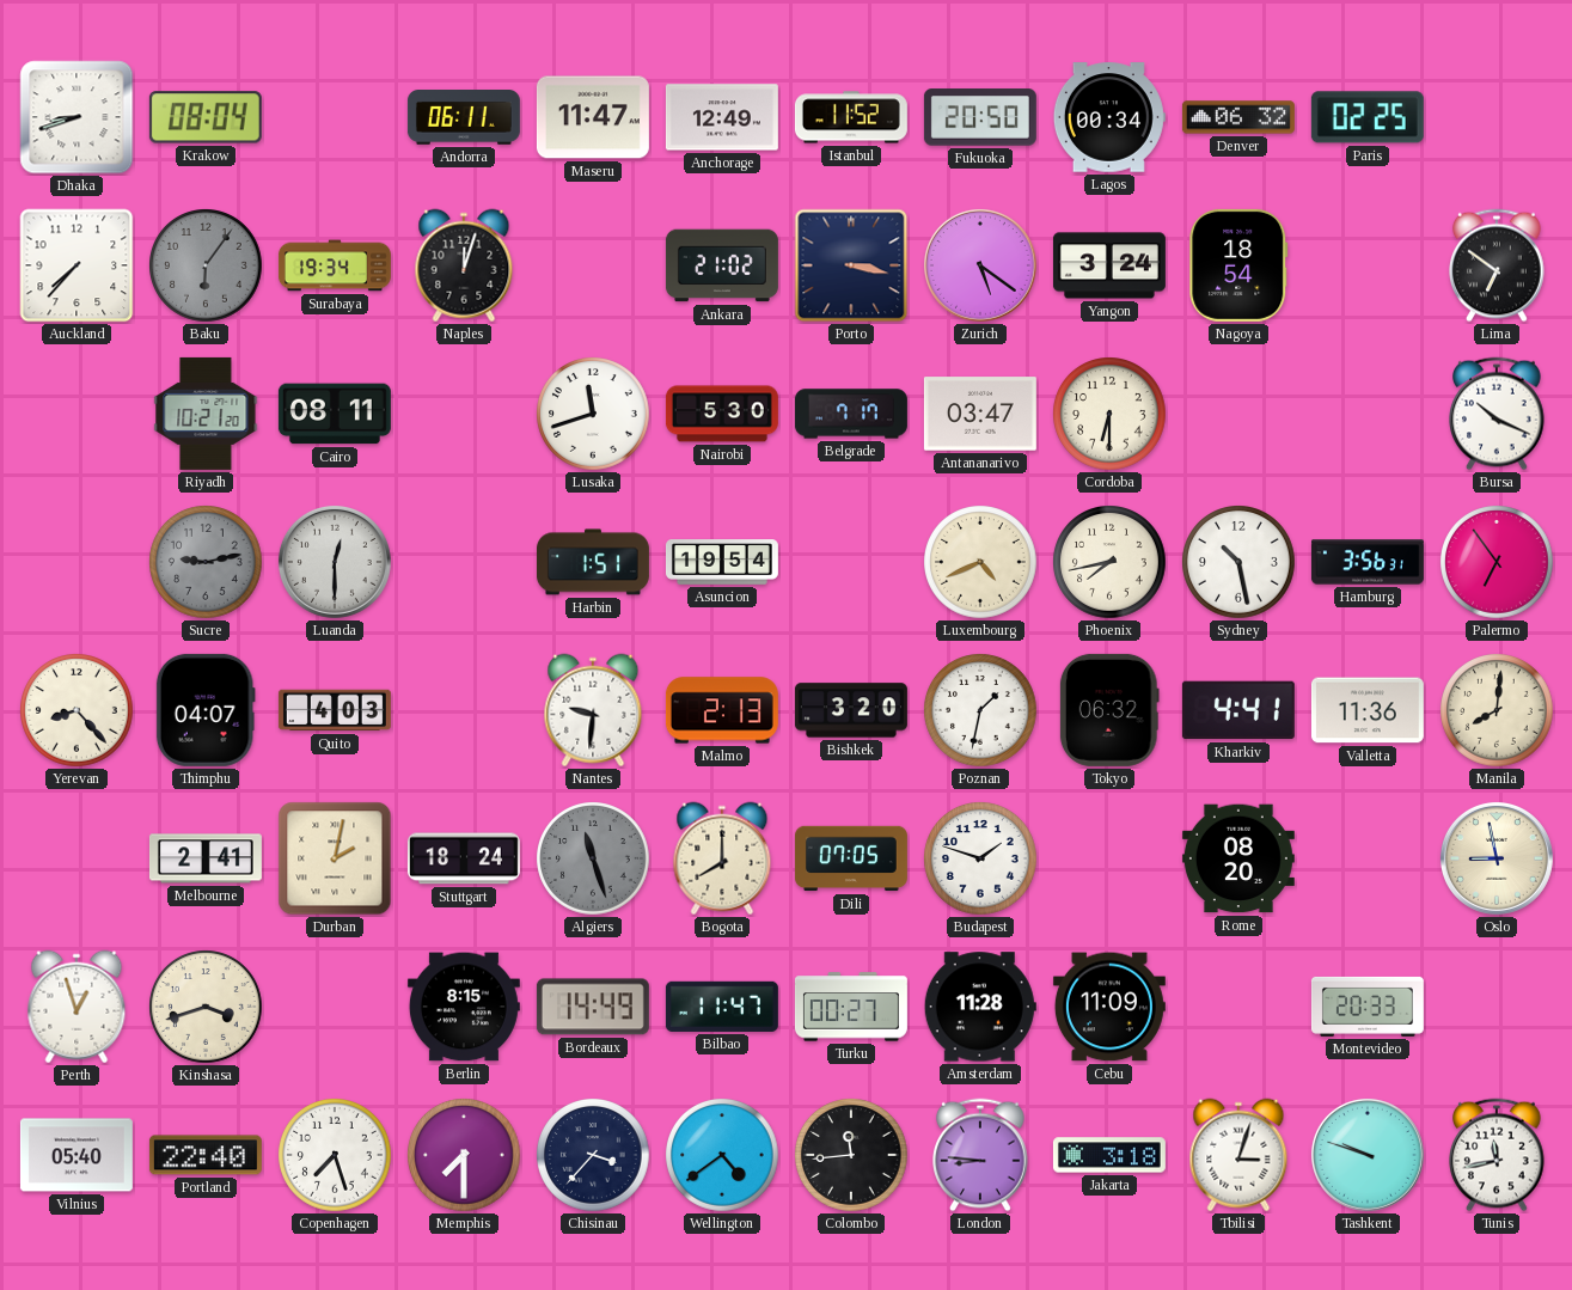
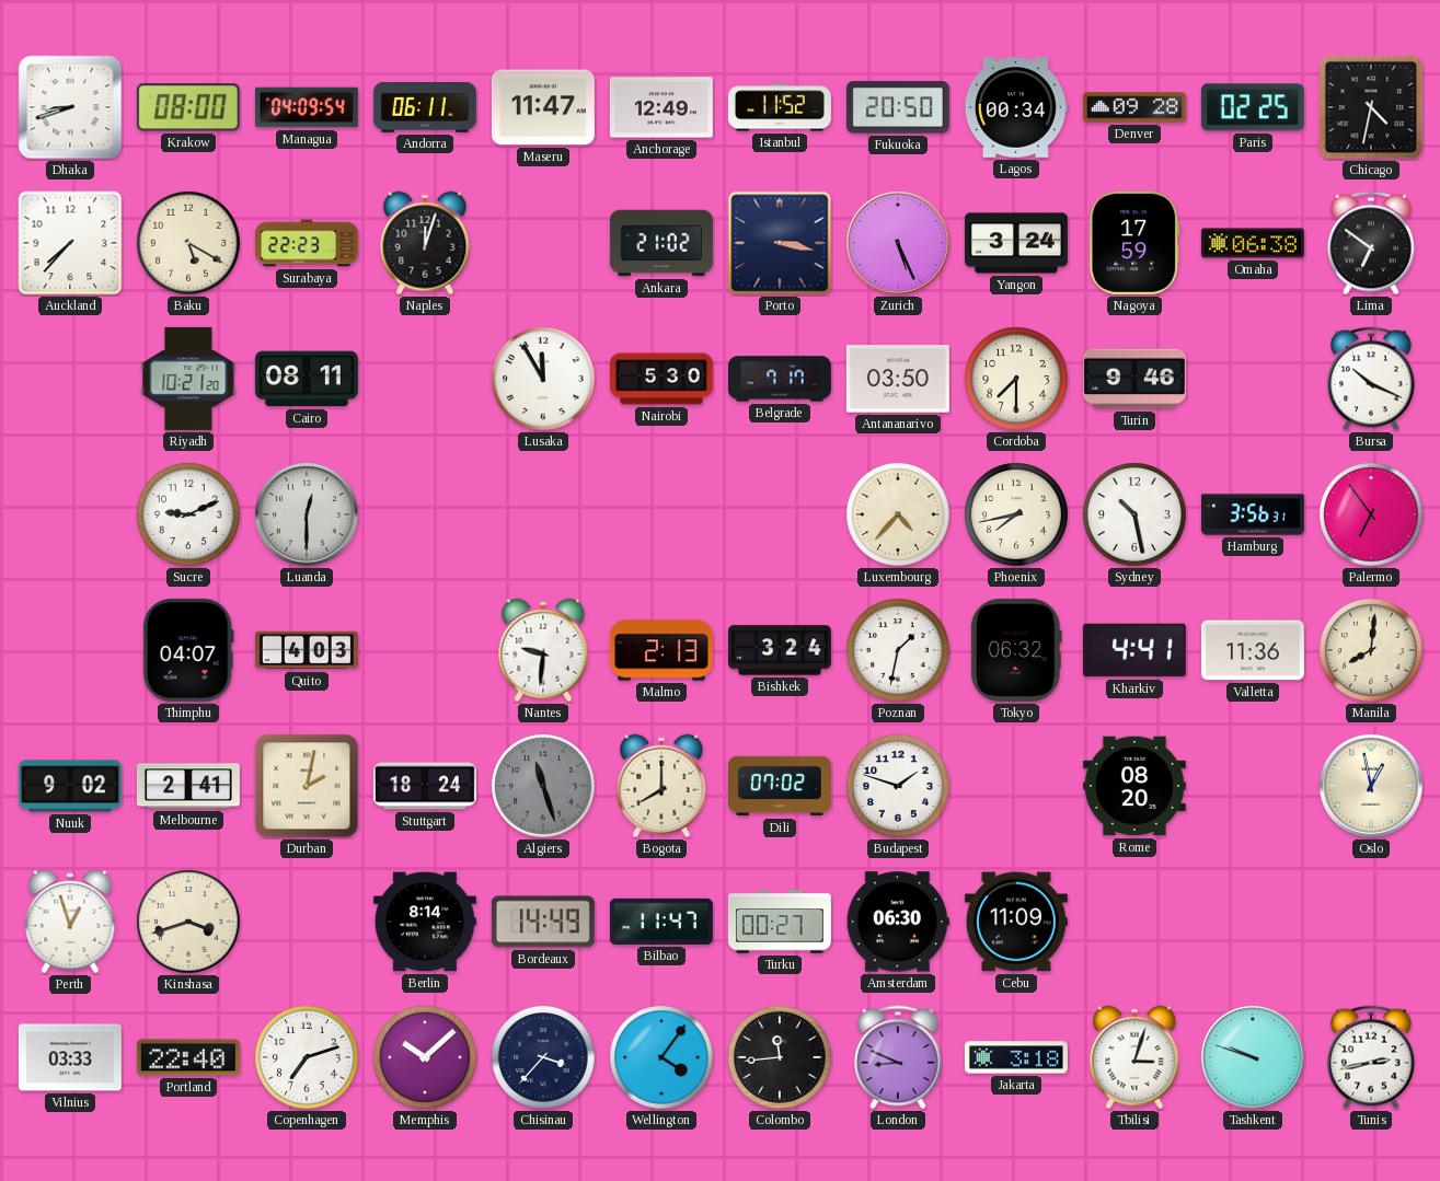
Krakow: 08:04 -> 08:00
Managua: none -> 04:09
Denver: 06:32 -> 09:28
Chicago: none -> 4:32
Baku: 6:06 -> 5:20
Baku dial: grey -> cream
Surabaya: 19:34 -> 22:23
Zurich: 5:21 -> 5:26
Nagoya: 18:54 -> 17:59
Omaha: none -> 06:38
Lusaka: 11:42 -> 11:55
Antananarivo: 03:47 -> 03:50
Cordoba: 6:30 -> 7:30
Turin: none -> 9:46
Sucre: 9:13 -> 9:11
Sucre dial: grey -> white
Harbin: 1:51 -> none
Asuncion: 19:54 -> none
Luxembourg: 4:41 -> 4:37
Yerevan: 8:23 -> none
Bishkek: 3:20 -> 3:24
Nuuk: none -> 9:02
Dili: 07:05 -> 07:02
Oslo: 8:58 -> 12:58
Berlin: 8:15 -> 8:14
Amsterdam: 11:28 -> 06:30
Montevideo: 20:33 -> none
Vilnius: 05:40 -> 03:33
Copenhagen: 7:27 -> 7:12
Memphis: 7:30 -> 10:08
Wellington: 4:39 -> 4:06
London: 8:46 -> 8:49
Tunis: 11:43 -> 2:43
